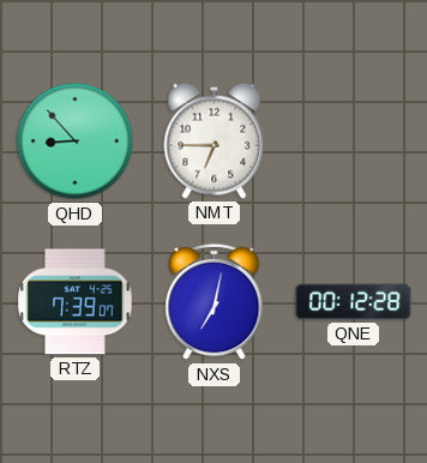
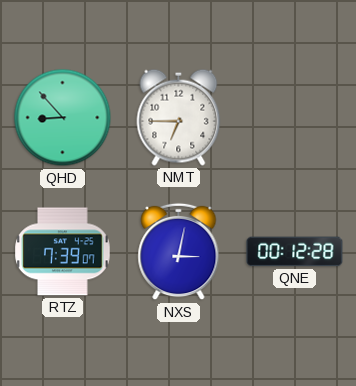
NXS: 7:02 -> 3:02
